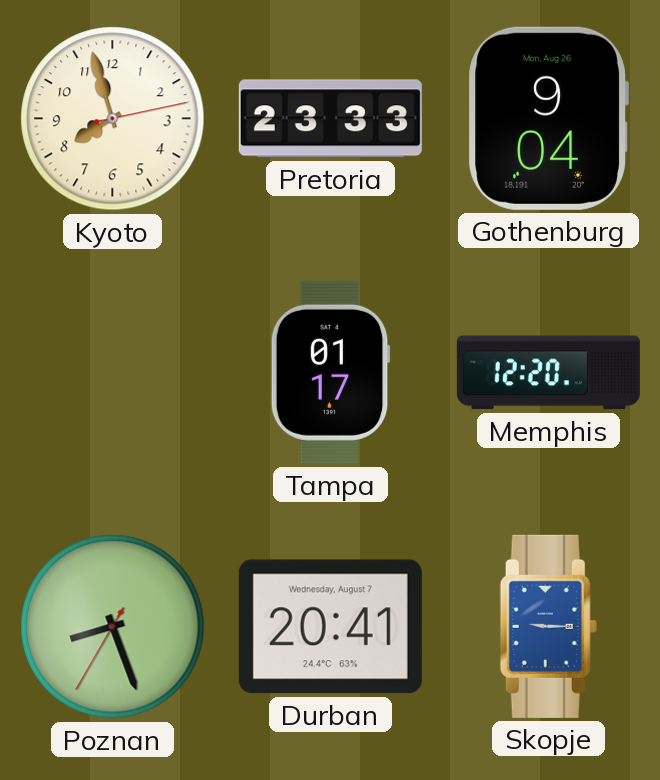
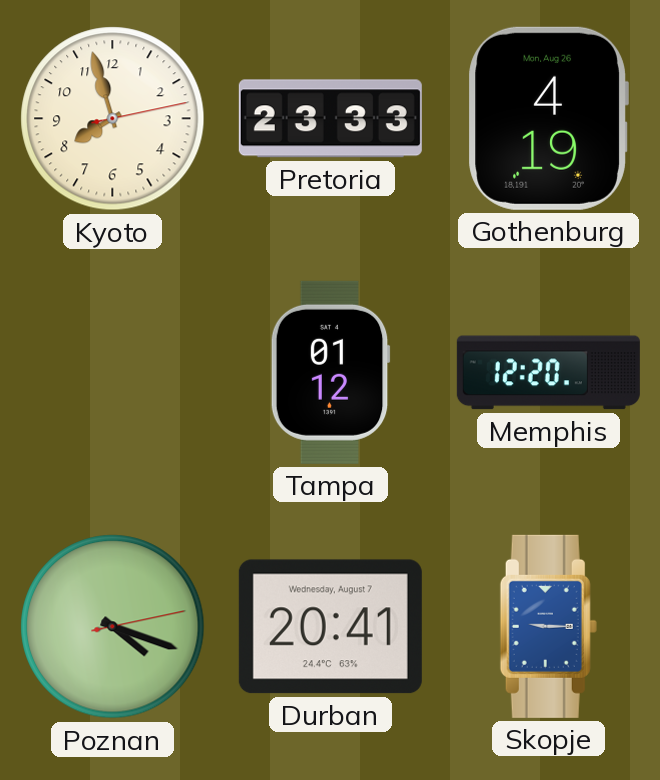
Gothenburg: 9:04 -> 4:19
Tampa: 01:17 -> 01:12
Poznan: 8:26 -> 4:18
